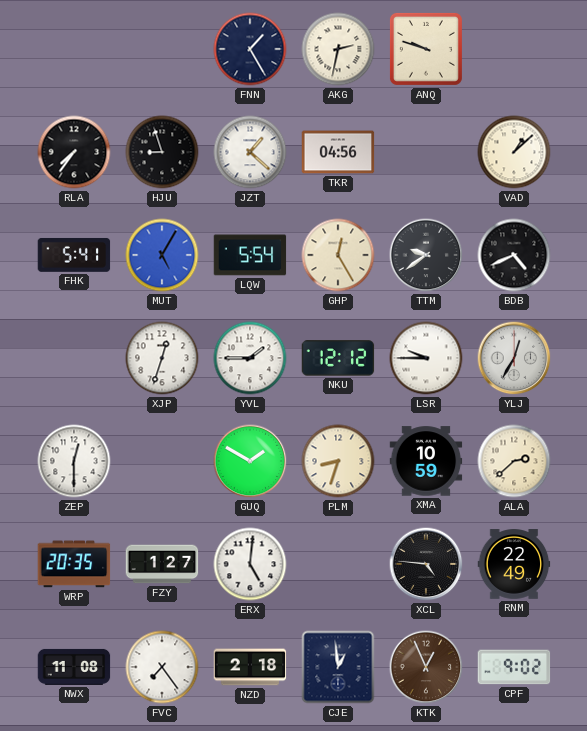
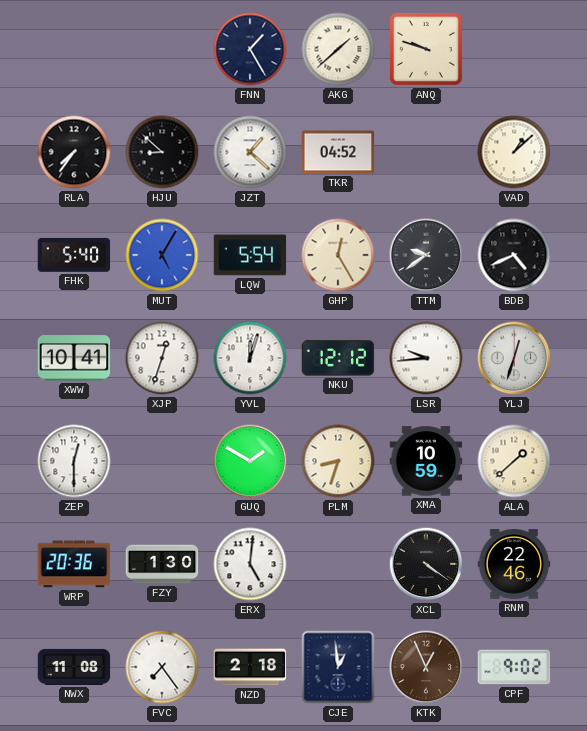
AKG: 2:32 -> 1:38
HJU: 8:57 -> 8:52
TKR: 04:56 -> 04:52
FHK: 5:41 -> 5:40
XWW: none -> 10:41
YVL: 1:45 -> 12:03
LSR: 9:45 -> 9:44
YLJ: 12:35 -> 12:33
ALA: 2:38 -> 1:38
WRP: 20:35 -> 20:36
FZY: 1:27 -> 1:30
XCL: 4:46 -> 4:21
RNM: 22:49 -> 22:46
